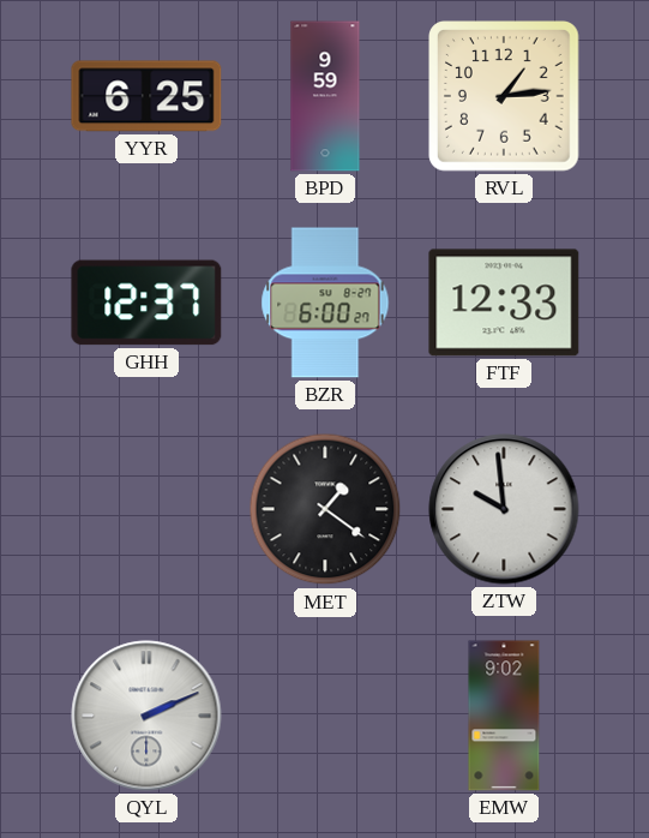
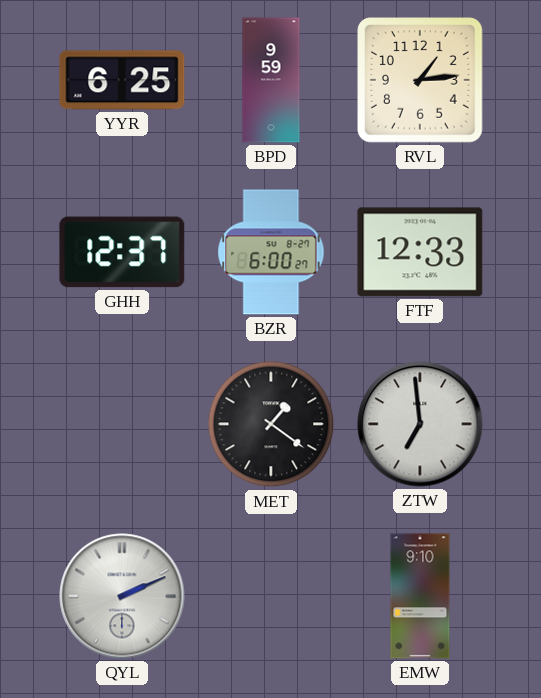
ZTW: 9:59 -> 6:59
EMW: 9:02 -> 9:10
